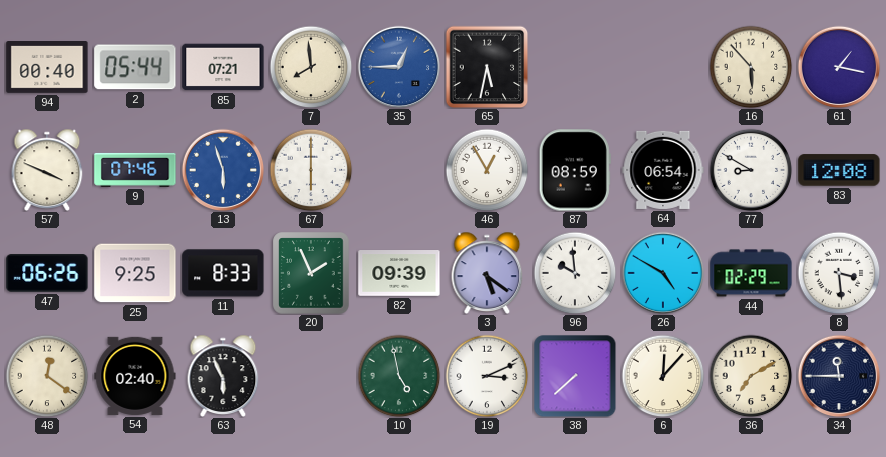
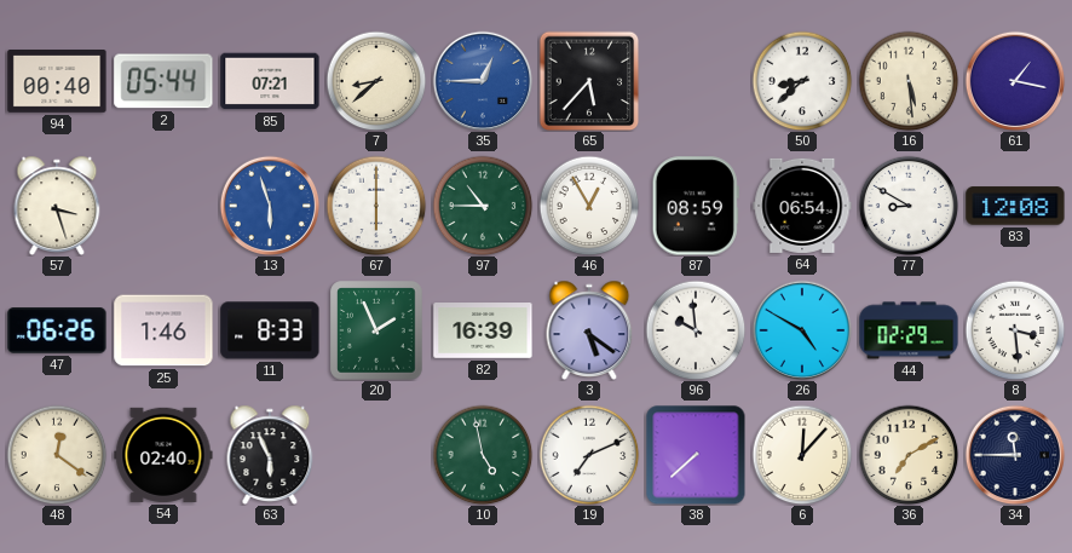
7: 7:59 -> 8:38
65: 5:32 -> 5:37
50: none -> 8:38
16: 5:53 -> 5:29
57: 3:49 -> 3:27
9: 07:46 -> none
97: none -> 10:45
25: 9:25 -> 1:46
82: 09:39 -> 16:39
19: 3:11 -> 7:11
